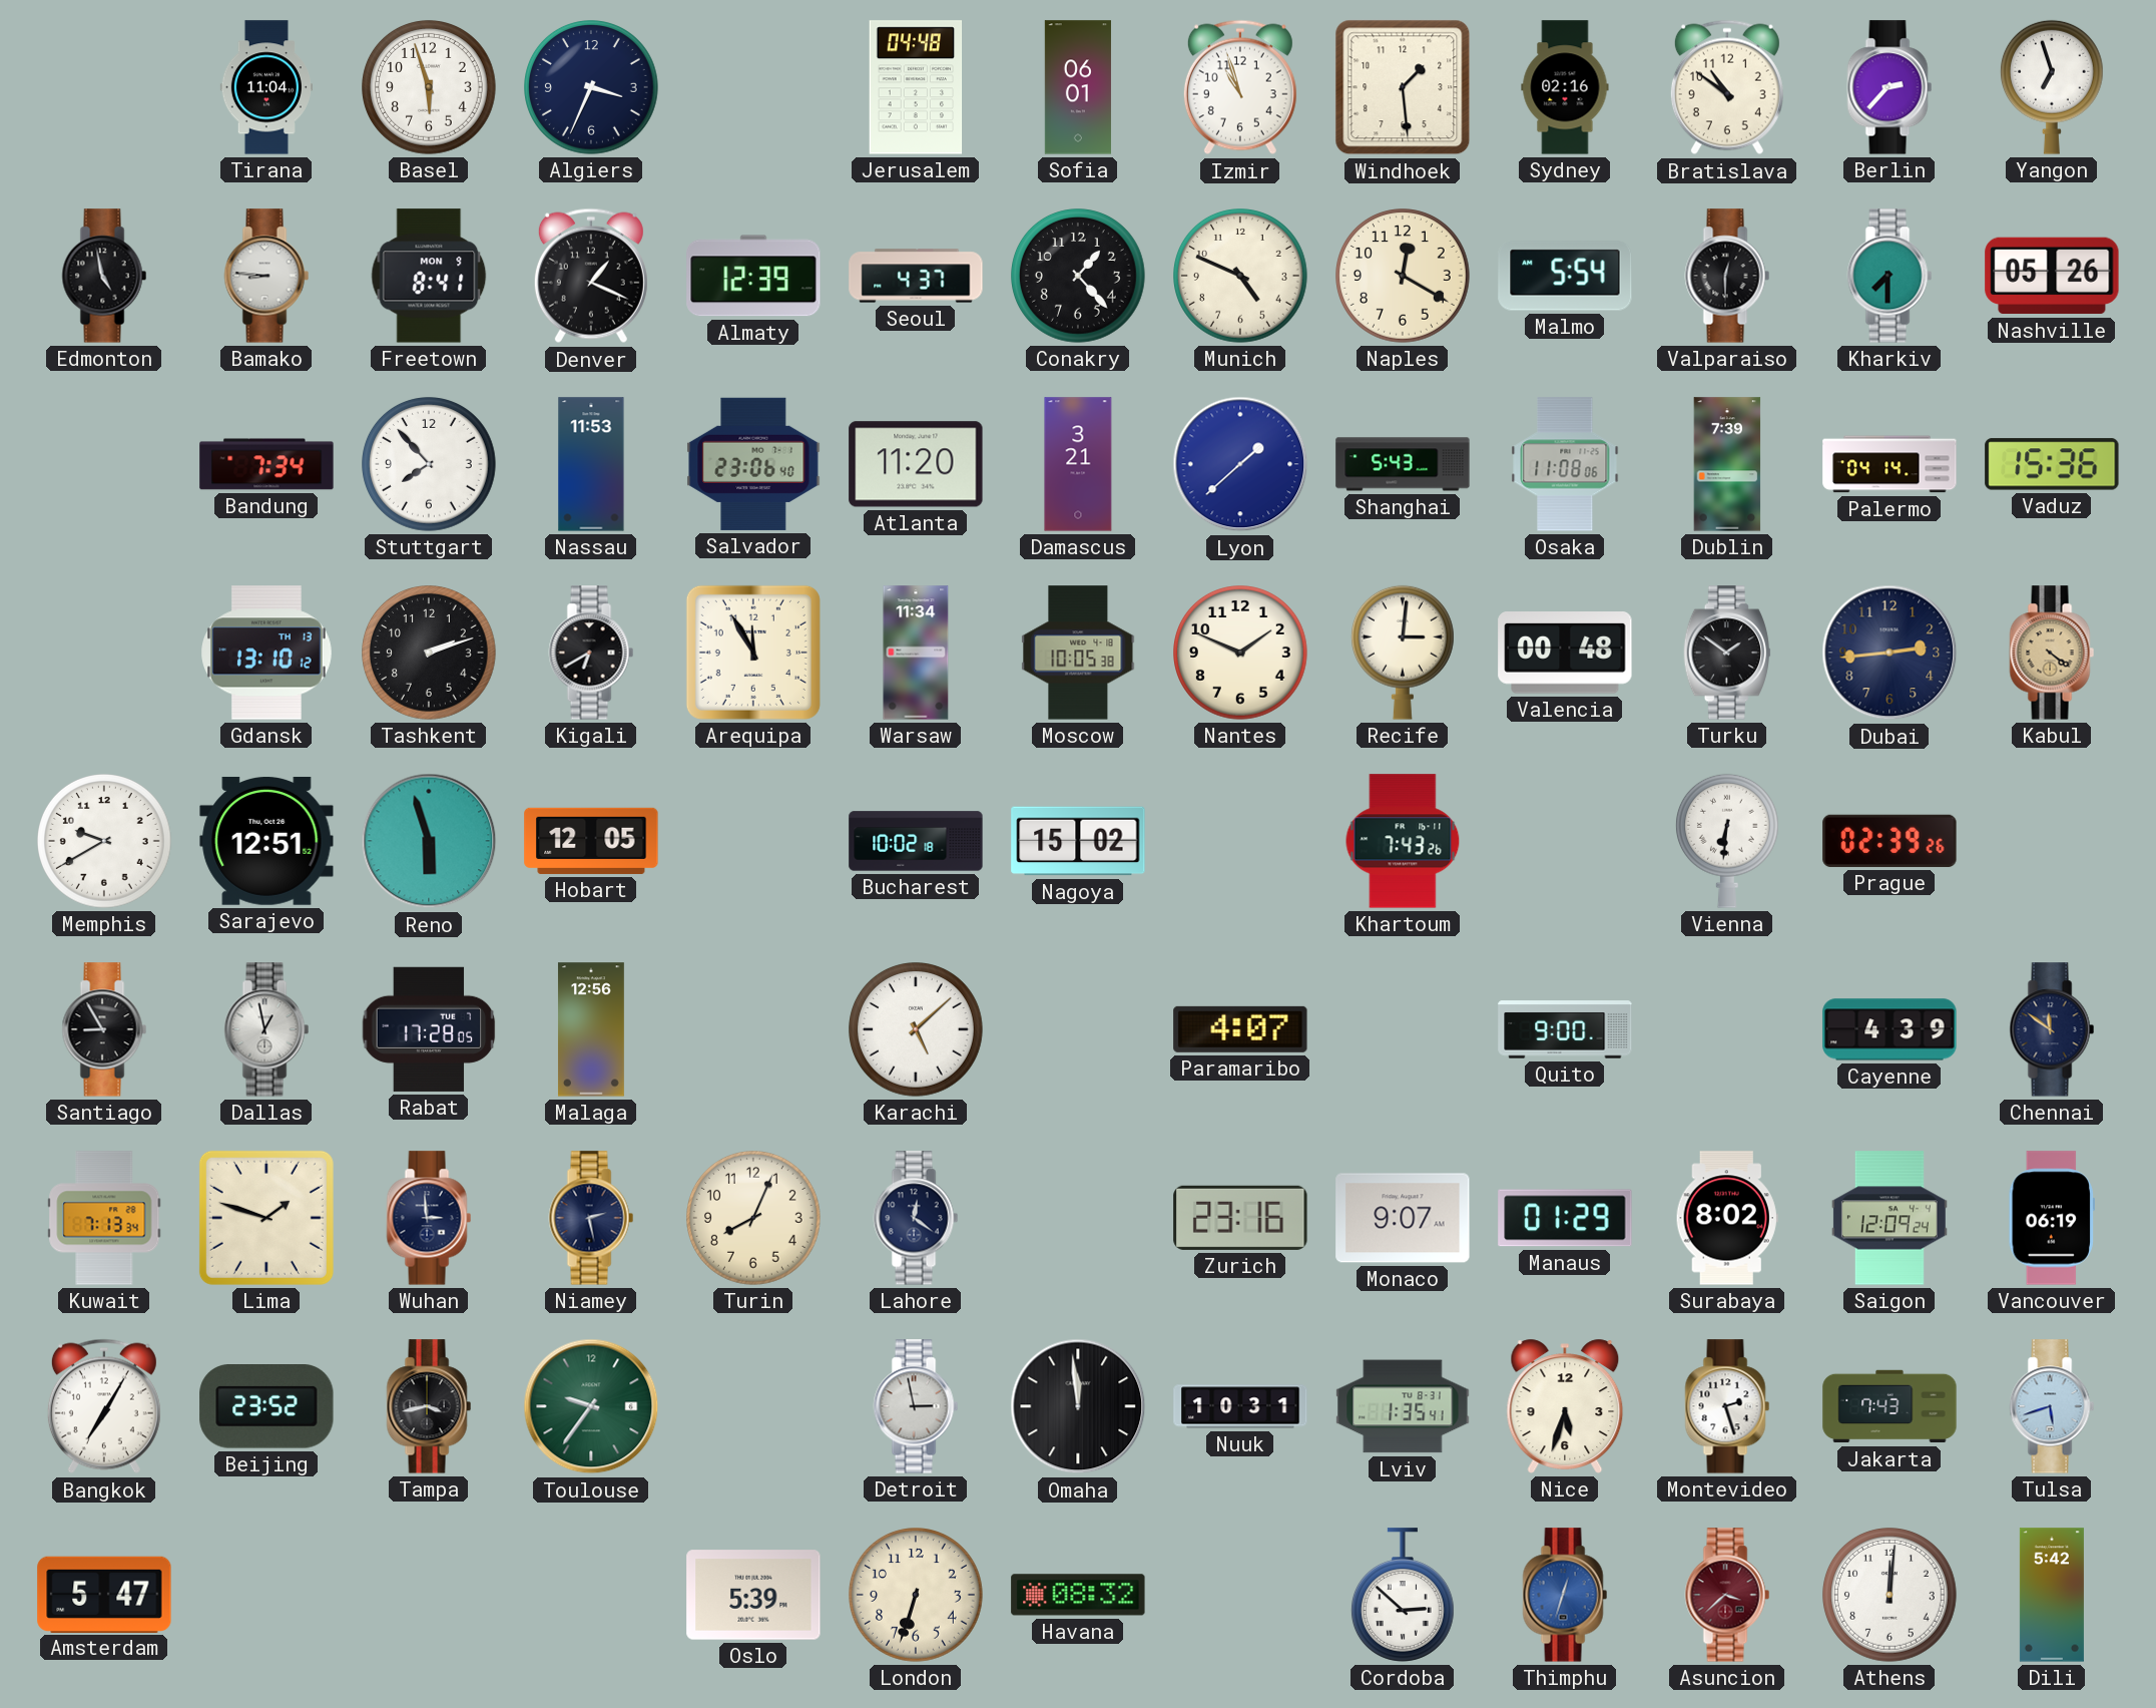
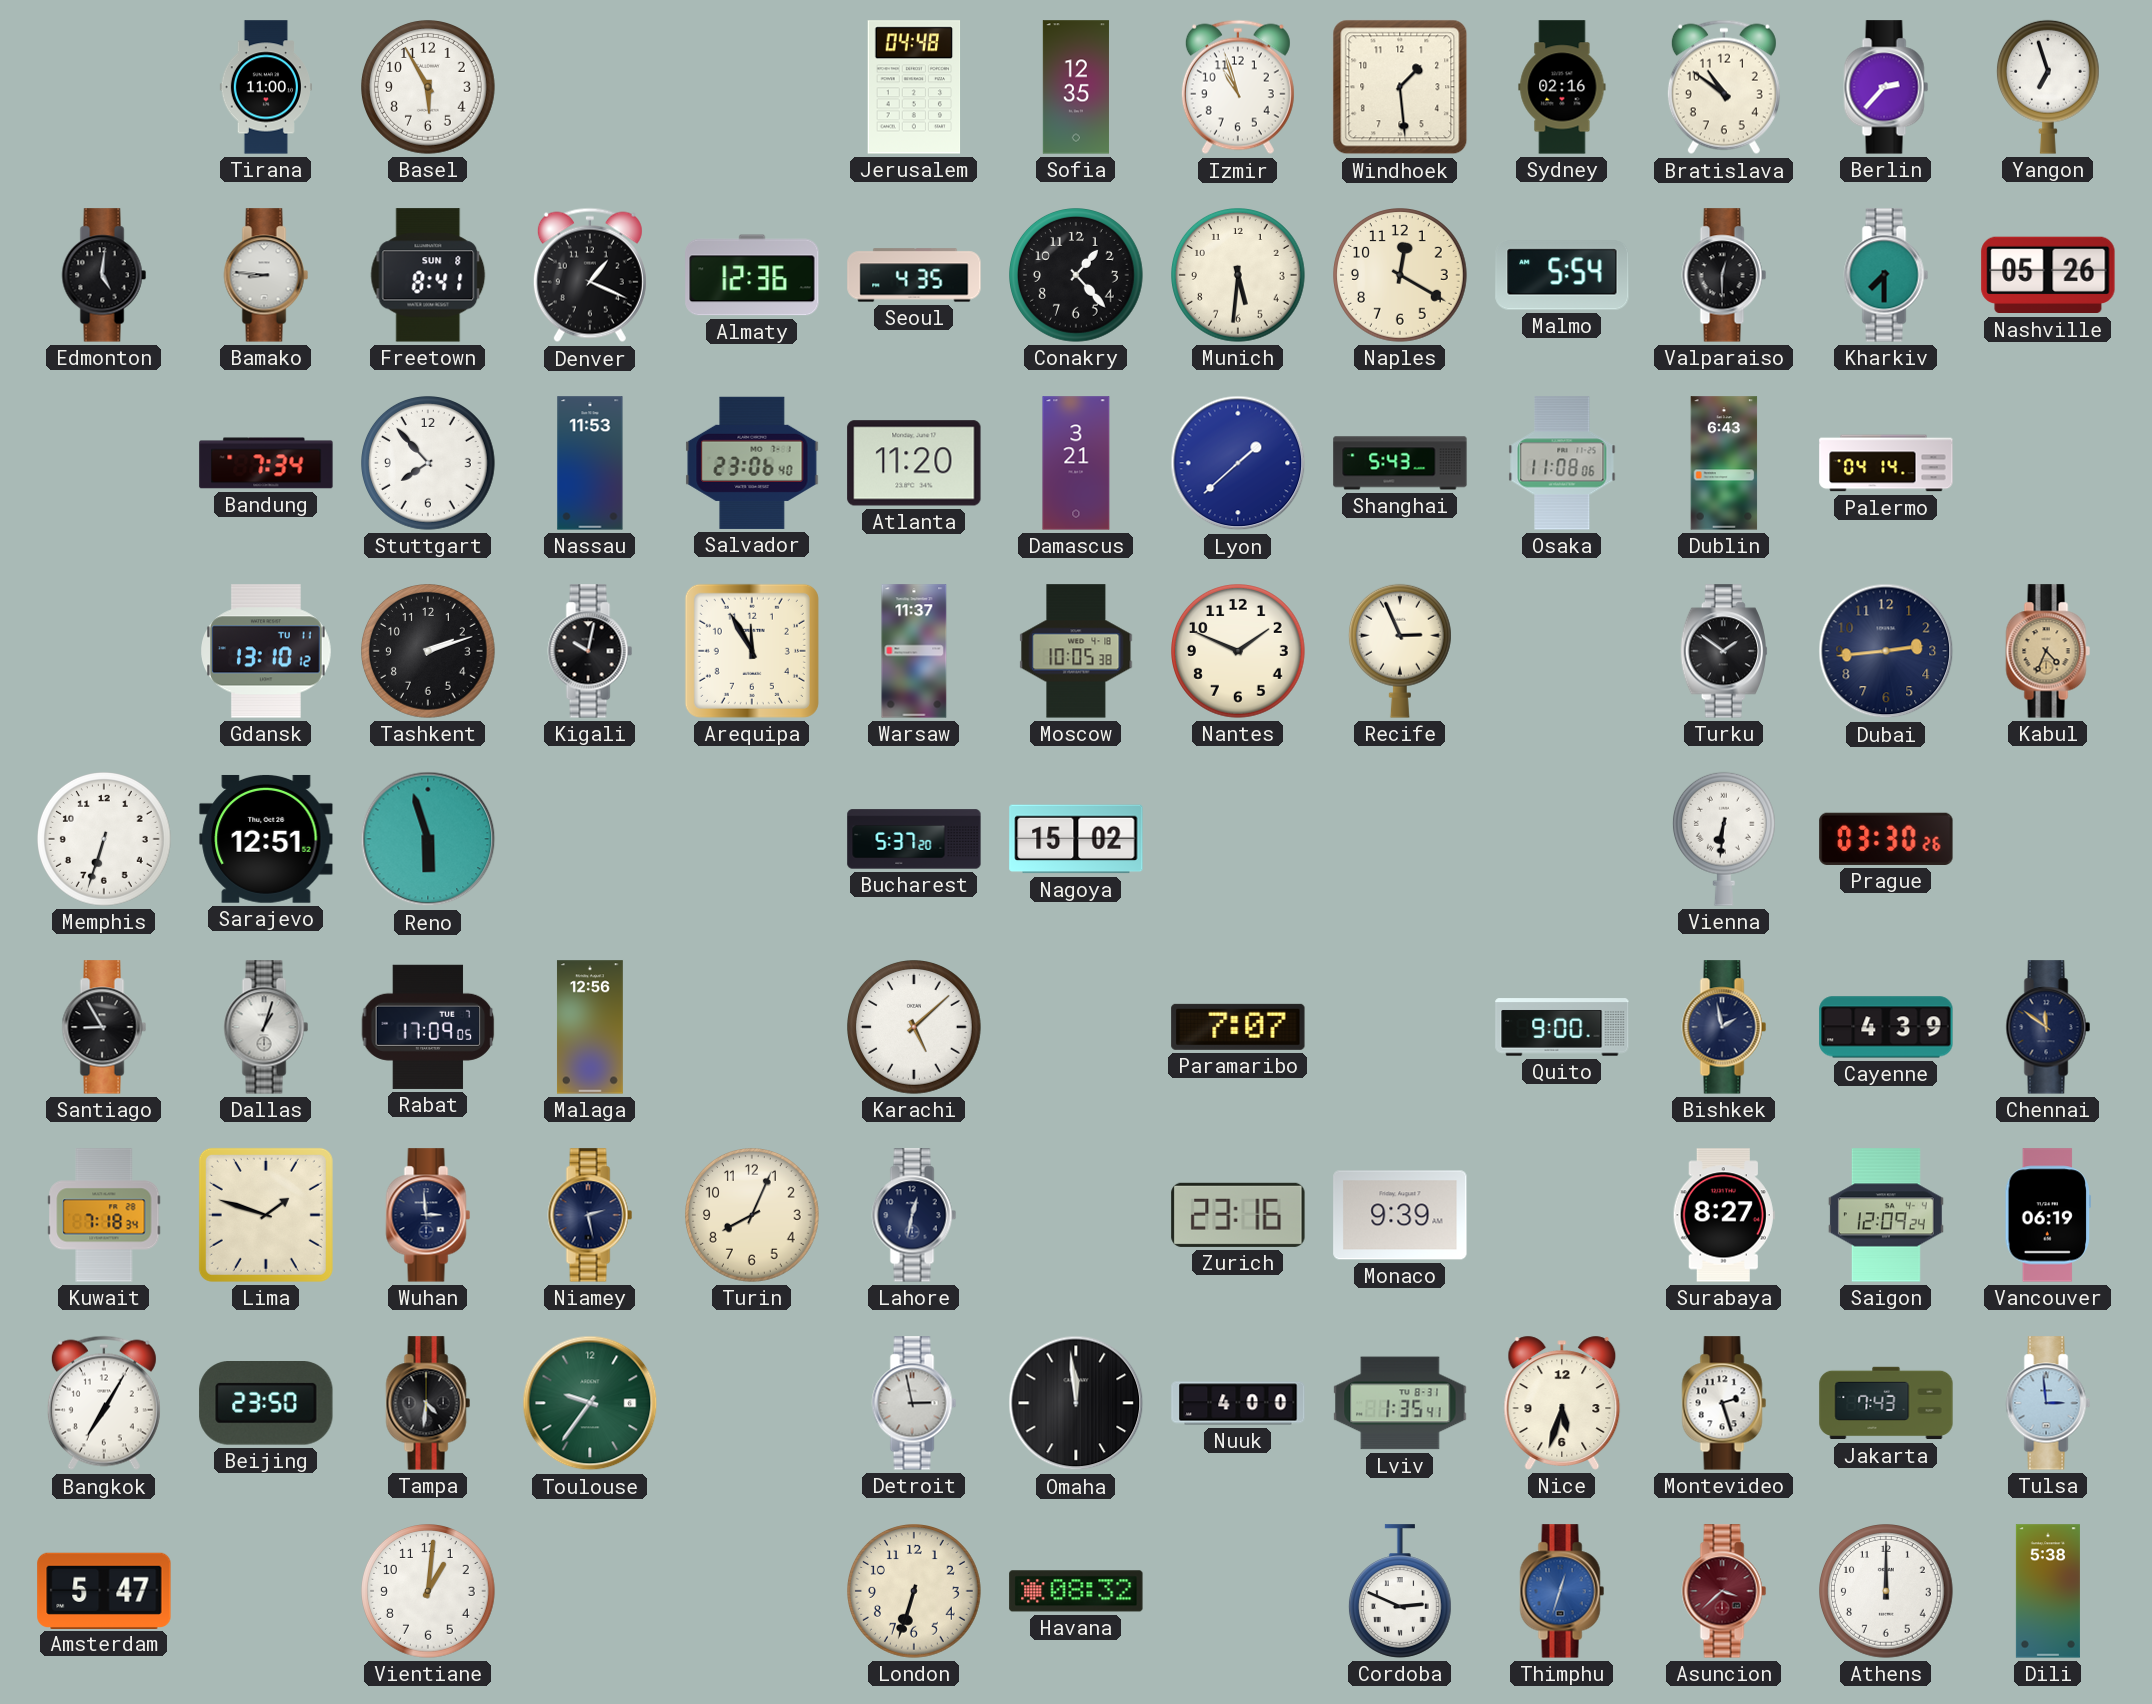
Tirana: 11:04 -> 11:00
Basel: 5:57 -> 5:55
Algiers: 3:34 -> none
Sofia: 06:01 -> 12:35
Edmonton: 4:58 -> 5:01
Freetown date: MON 9 -> SUN 8
Almaty: 12:39 -> 12:36
Seoul: 4:37 -> 4:35
Munich: 4:49 -> 5:31
Dublin: 7:39 -> 6:43
Vaduz: 15:36 -> none
Gdansk date: TH 13 -> TU 11
Kigali: 6:40 -> 10:02
Warsaw: 11:34 -> 11:37
Recife: 3:01 -> 2:56
Valencia: 00:48 -> none
Kabul: 4:21 -> 4:34
Memphis: 9:40 -> 6:33
Hobart: 12:05 -> none
Bucharest: 10:02 -> 5:37
Khartoum: 7:43 -> none
Prague: 02:39 -> 03:30
Dallas: 12:58 -> 1:03
Rabat: 17:28 -> 17:09
Paramaribo: 4:07 -> 7:07
Bishkek: none -> 1:58
Kuwait: 7:13 -> 7:18
Lahore: 12:21 -> 12:32
Monaco: 9:07 -> 9:39
Manaus: 01:29 -> none
Surabaya: 8:02 -> 8:27
Beijing: 23:52 -> 23:50
Tampa: 3:43 -> 4:31
Nuuk: 10:31 -> 4:00
Tulsa: 5:42 -> 2:59
Vientiane: none -> 1:01
Oslo: 5:39 -> none
Cordoba: 2:52 -> 2:49
Athens: 12:01 -> 12:00
Dili: 5:42 -> 5:38
